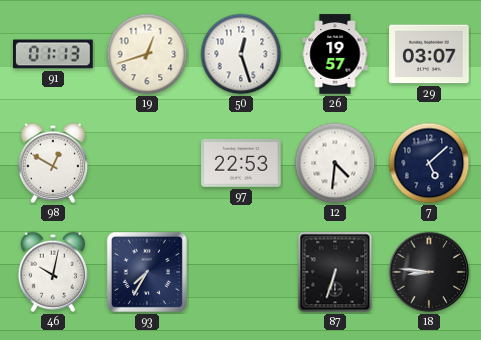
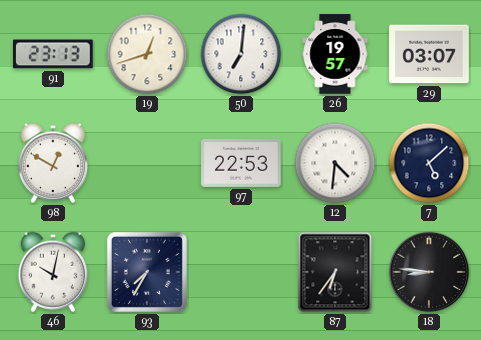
91: 01:13 -> 23:13
50: 12:27 -> 7:01
87: 6:33 -> 6:36
